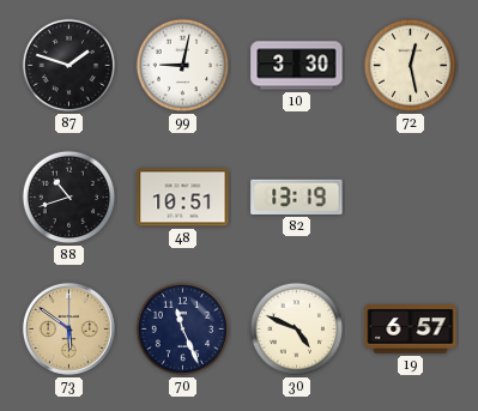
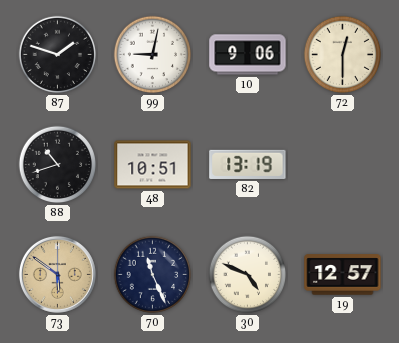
10: 3:30 -> 9:06
72: 12:28 -> 12:30
19: 6:57 -> 12:57
